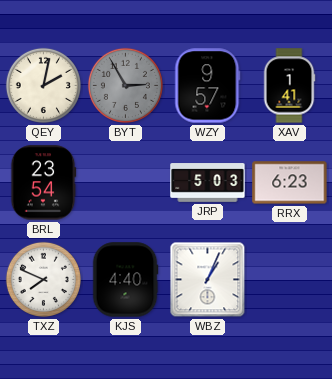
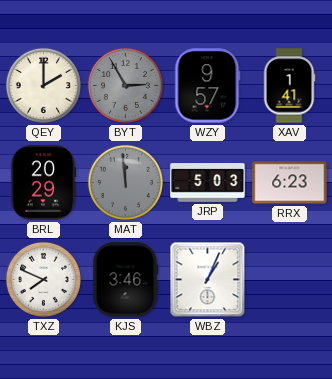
QEY: 2:02 -> 2:00
BRL: 23:54 -> 20:29
MAT: none -> 11:59
KJS: 4:40 -> 3:46
